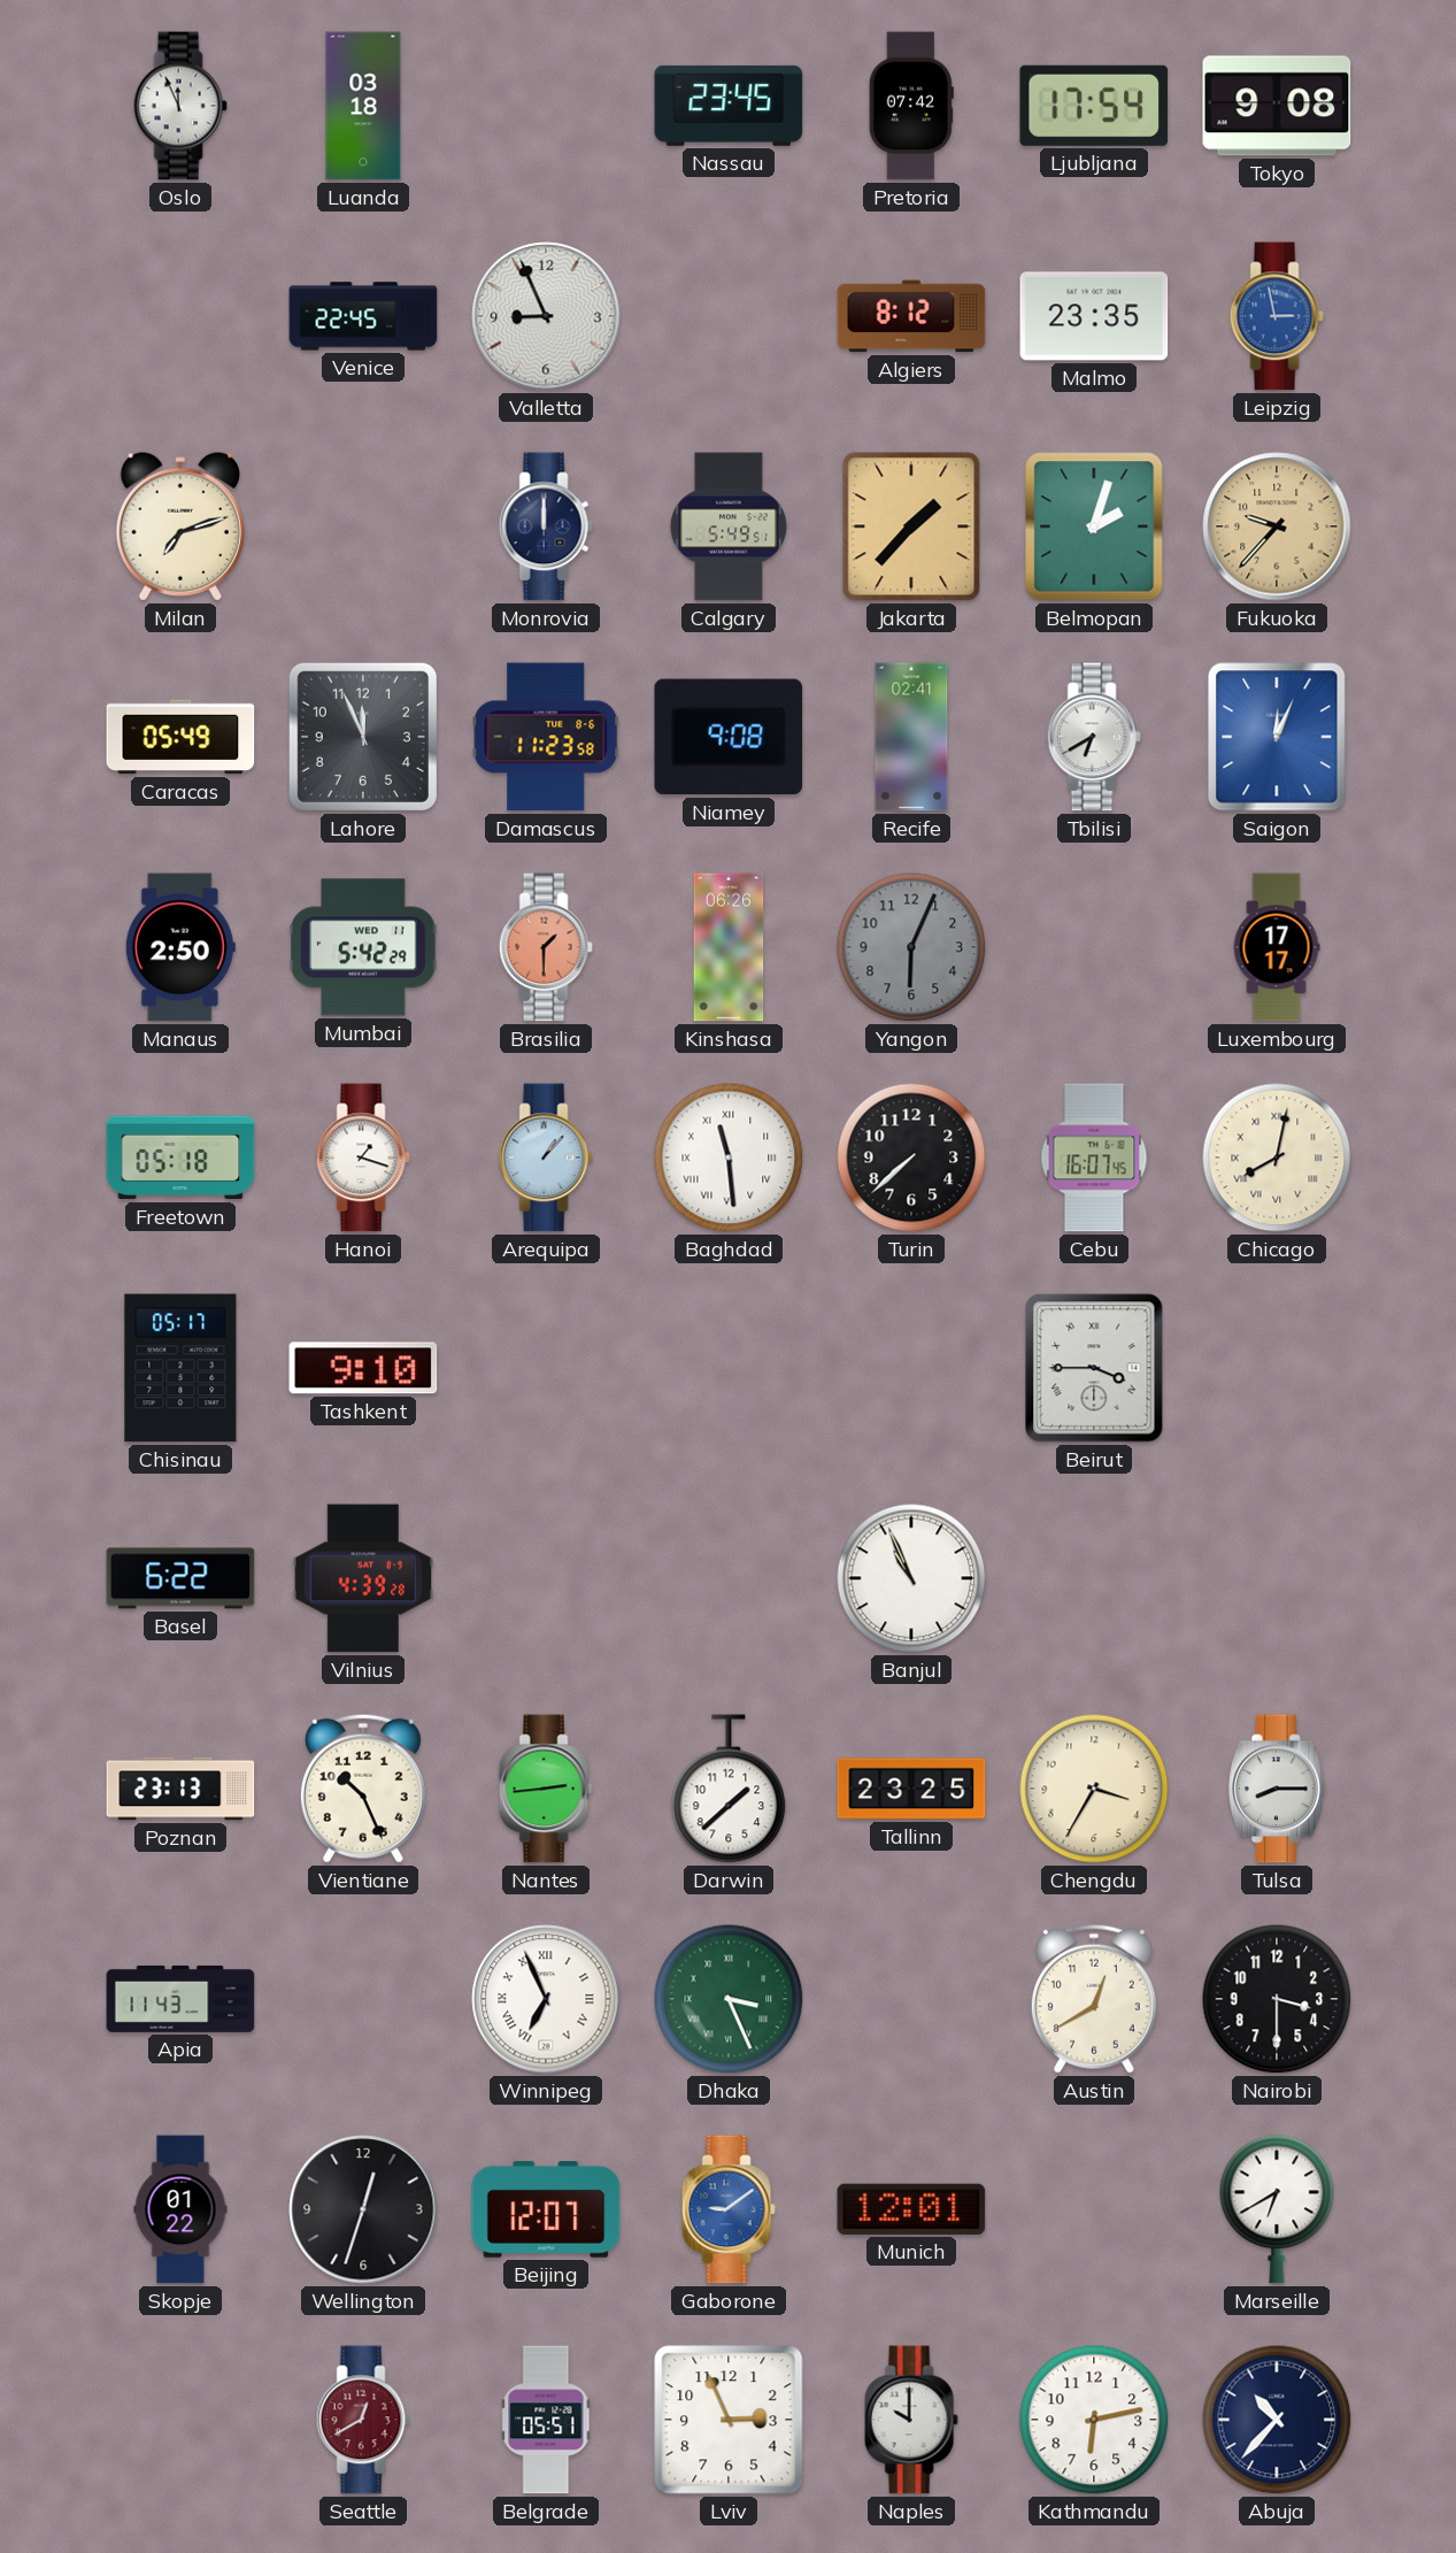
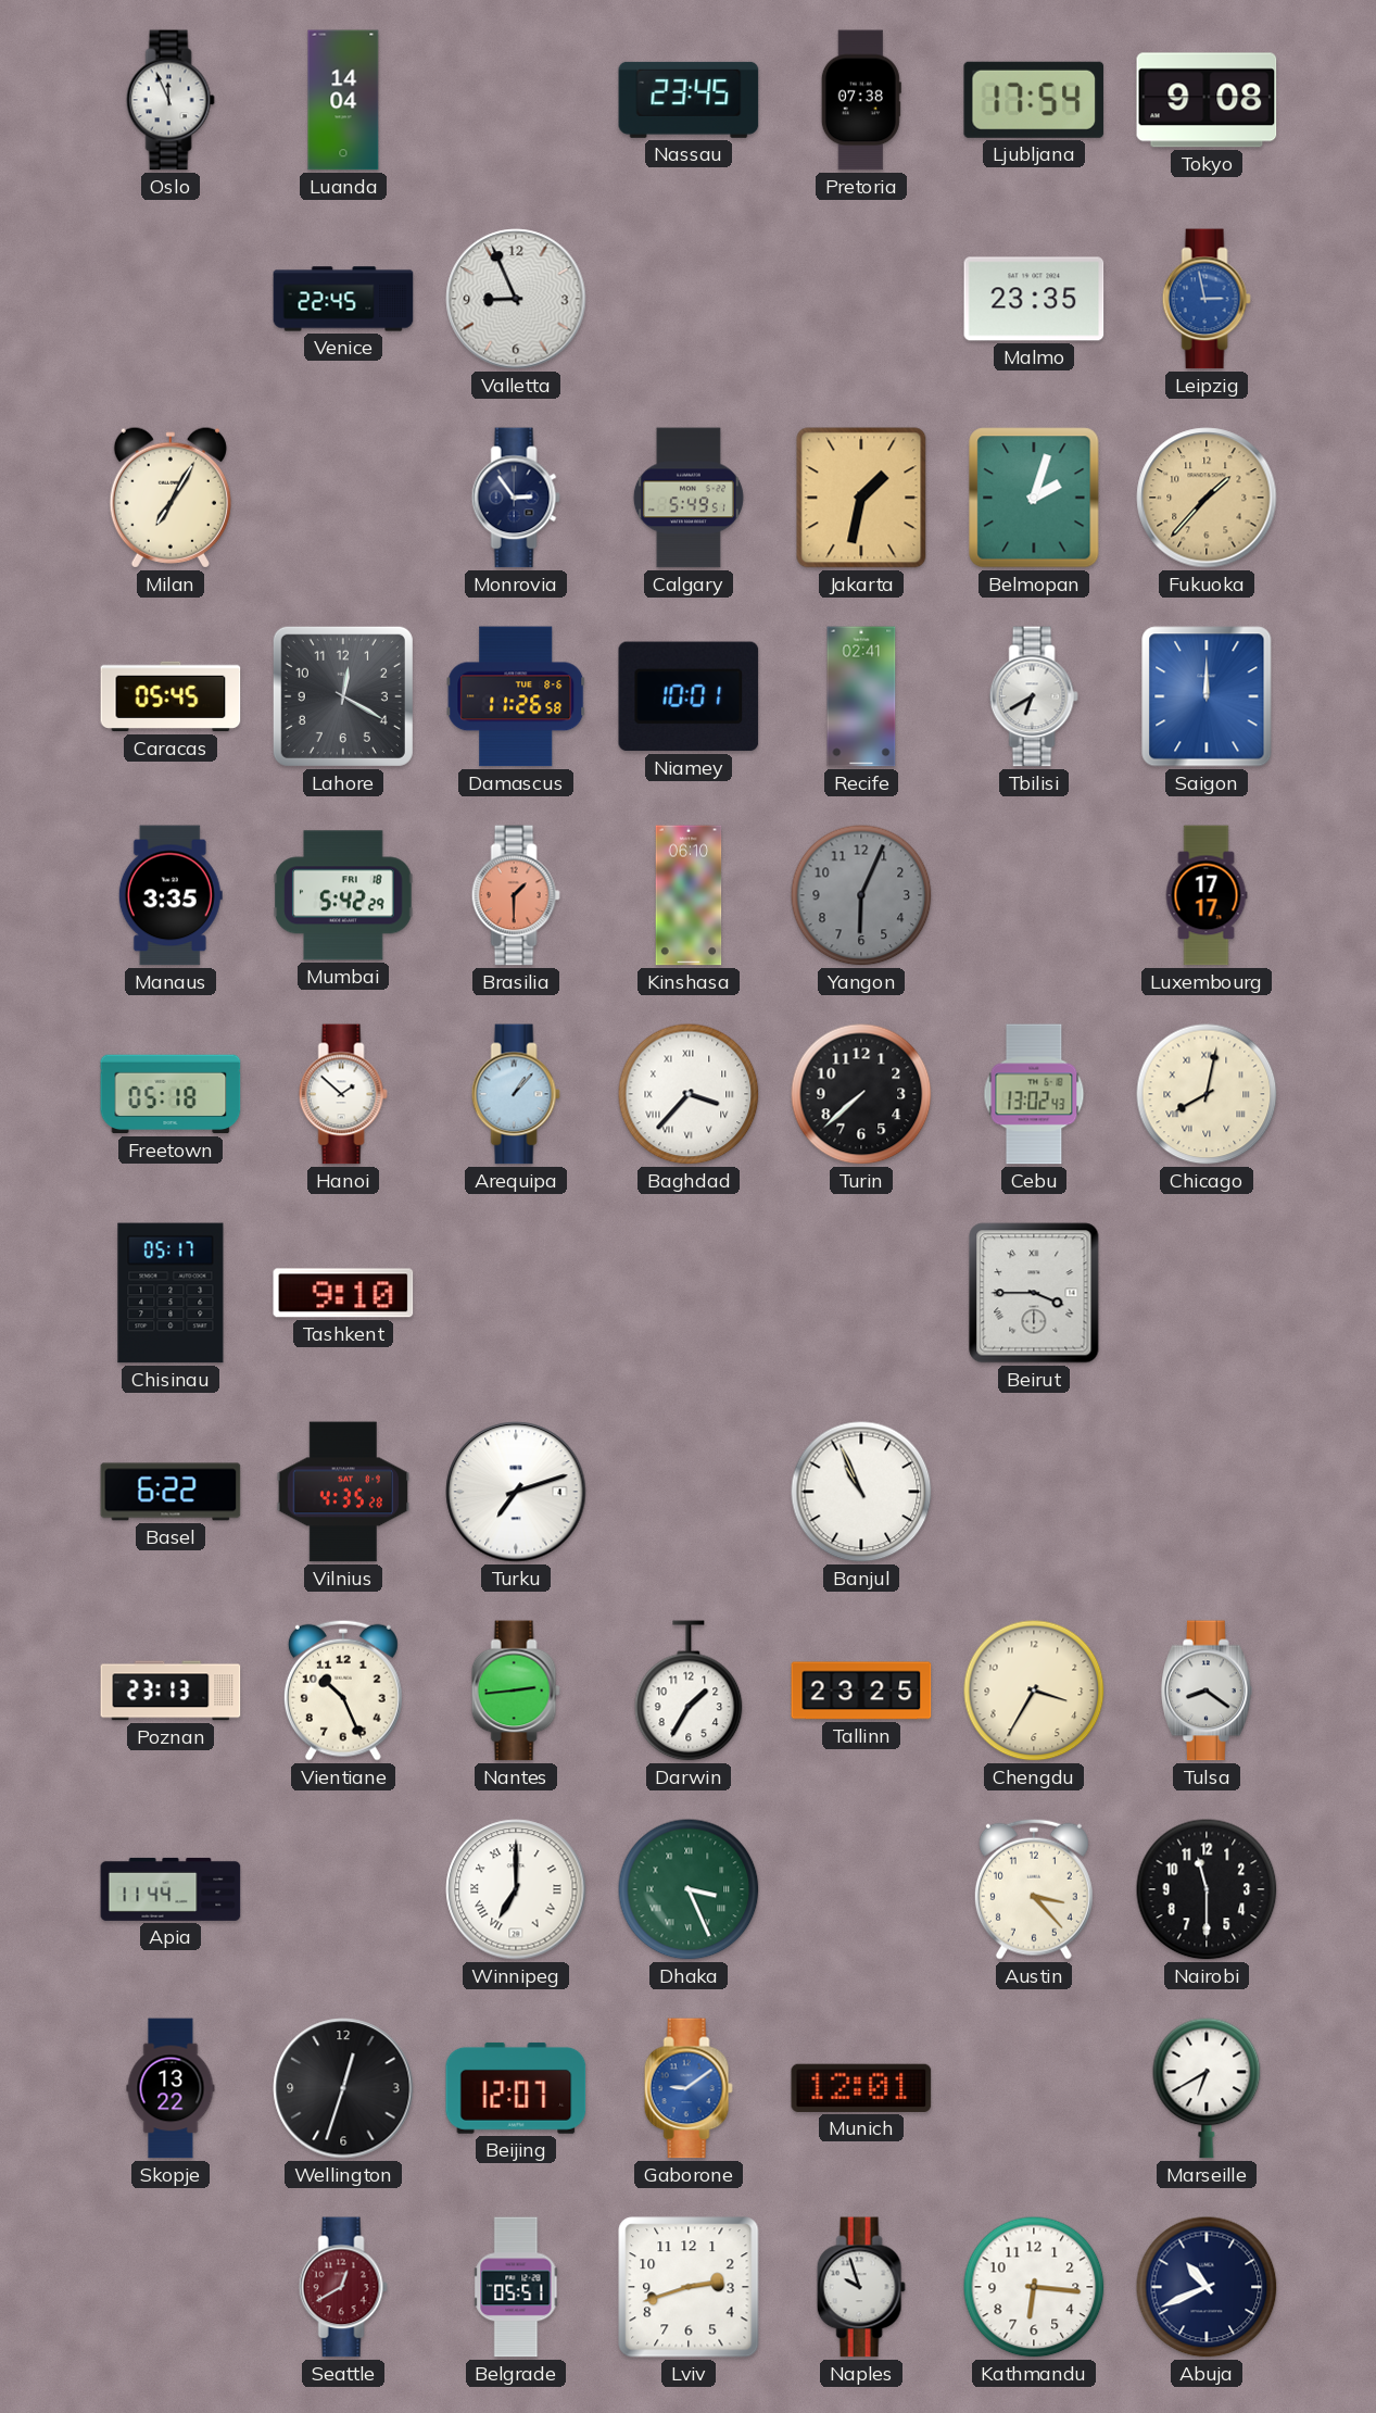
Luanda: 03:18 -> 14:04
Pretoria: 07:42 -> 07:38
Algiers: 8:12 -> none
Milan: 7:12 -> 7:05
Monrovia: 12:00 -> 2:54
Jakarta: 1:37 -> 1:32
Fukuoka: 9:37 -> 1:37
Caracas: 05:49 -> 05:45
Lahore: 11:56 -> 12:20
Damascus: 11:23 -> 11:26
Niamey: 9:08 -> 10:01
Saigon: 12:04 -> 12:00
Manaus: 2:50 -> 3:35
Mumbai date: WED 11 -> FRI 18
Kinshasa: 06:26 -> 06:10
Hanoi: 1:18 -> 1:52
Baghdad: 11:29 -> 3:37
Cebu: 16:07 -> 13:02
Vilnius: 4:39 -> 4:35
Turku: none -> 7:12
Darwin: 1:38 -> 1:35
Tulsa: 8:15 -> 8:21
Apia: 11:43 -> 11:44
Winnipeg: 6:56 -> 7:00
Austin: 12:40 -> 3:23
Nairobi: 3:30 -> 11:30
Skopje: 01:22 -> 13:22
Lviv: 2:56 -> 2:42
Naples: 10:00 -> 9:57
Kathmandu: 6:13 -> 6:16
Abuja: 10:37 -> 10:41
